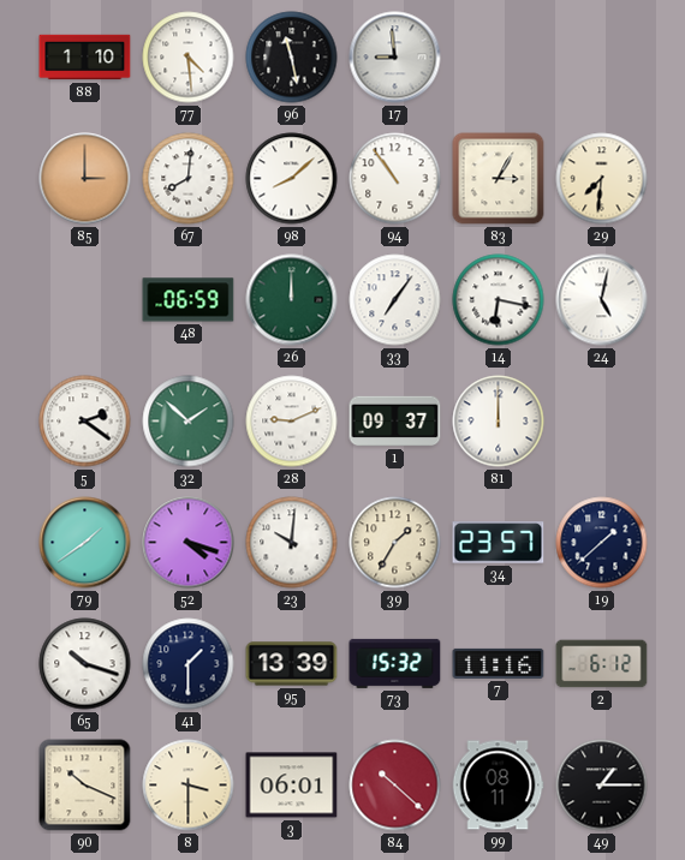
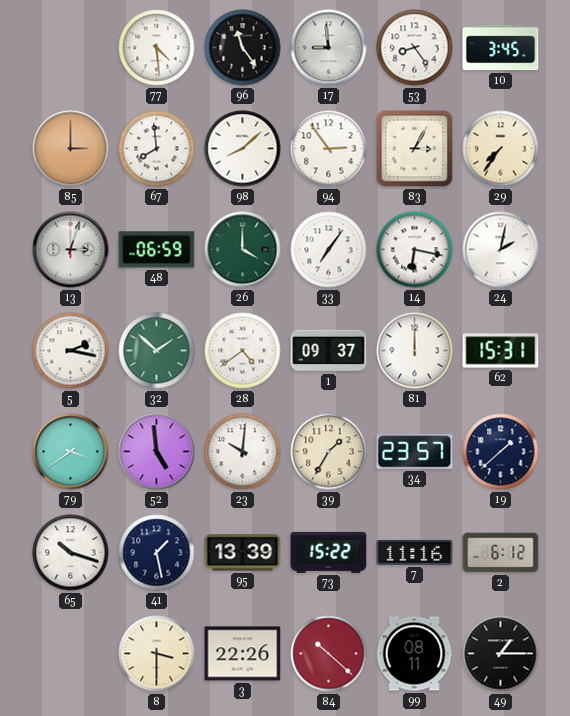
88: 1:10 -> none
96: 11:28 -> 11:24
53: none -> 8:24
10: none -> 3:45
67: 8:01 -> 7:59
94: 10:54 -> 2:54
29: 7:31 -> 7:36
13: none -> 3:03
26: 12:00 -> 4:00
24: 5:02 -> 2:02
5: 2:21 -> 2:17
28: 9:11 -> 4:39
62: none -> 15:31
79: 1:39 -> 3:39
52: 4:18 -> 4:59
41: 1:30 -> 1:28
73: 15:32 -> 15:22
90: 10:19 -> none
3: 06:01 -> 22:26
